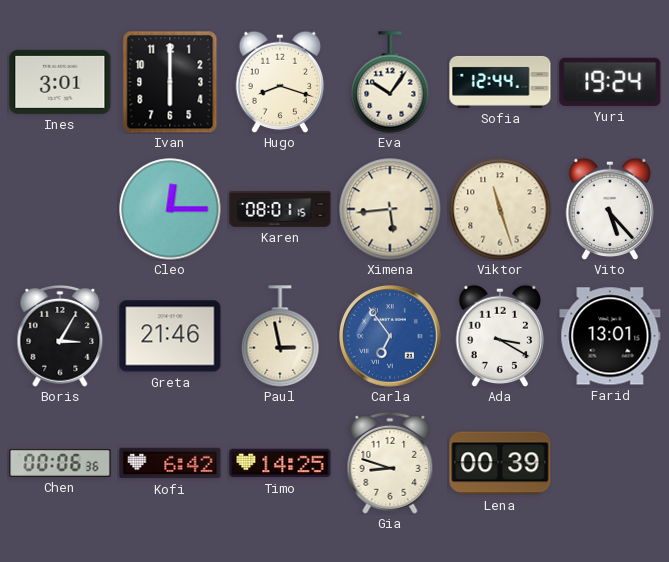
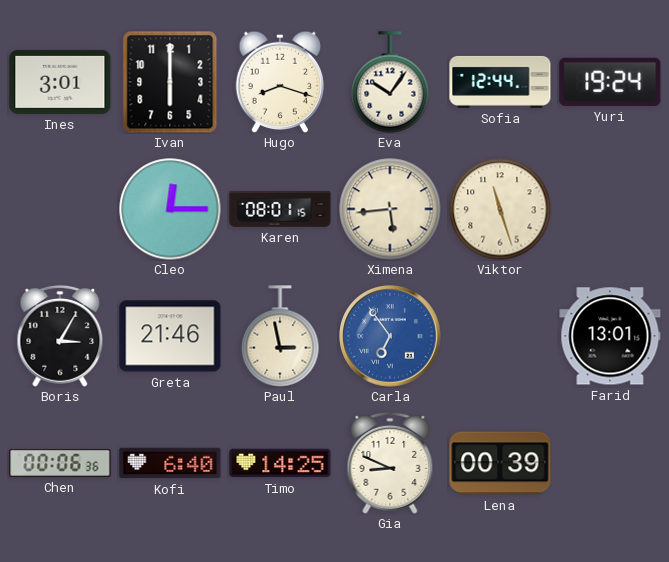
Vito: 5:23 -> none
Ada: 3:20 -> none
Kofi: 6:42 -> 6:40
Gia: 8:48 -> 8:49
